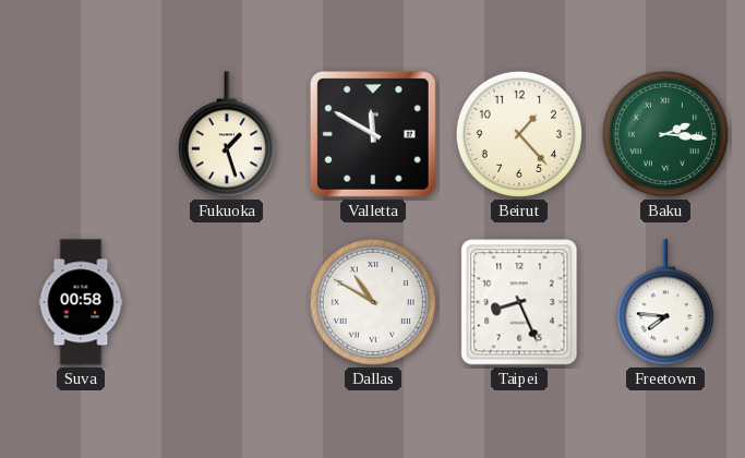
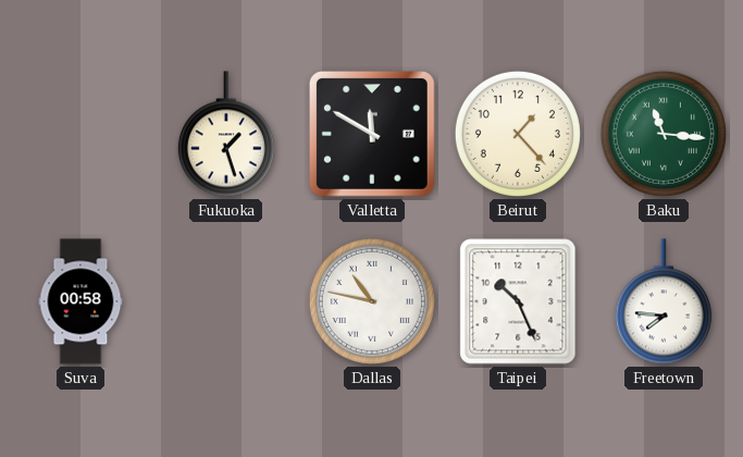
Baku: 2:16 -> 11:16
Dallas: 10:50 -> 10:47
Taipei: 8:26 -> 10:26
